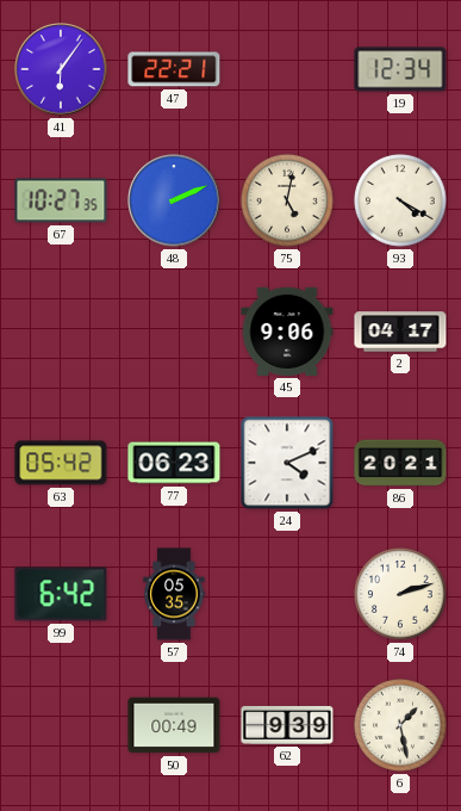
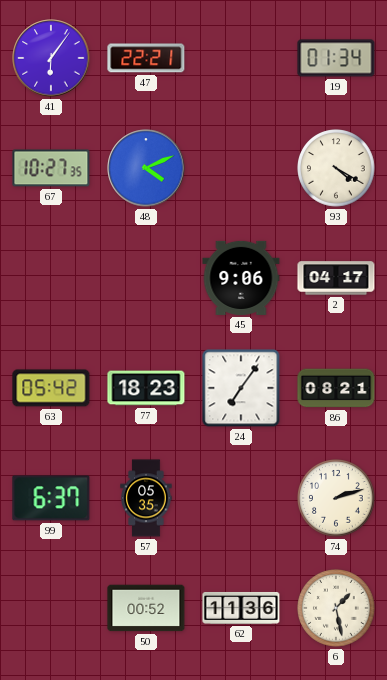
19: 12:34 -> 01:34
48: 2:11 -> 4:11
75: 5:02 -> none
77: 06:23 -> 18:23
24: 4:11 -> 7:06
86: 20:21 -> 08:21
99: 6:42 -> 6:37
50: 00:49 -> 00:52
62: 9:39 -> 11:36
